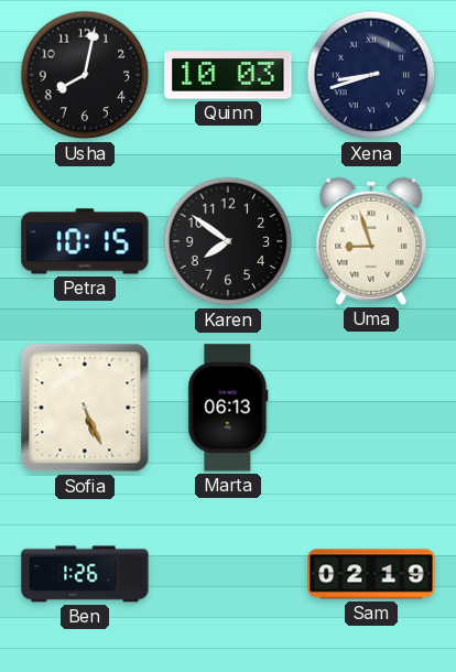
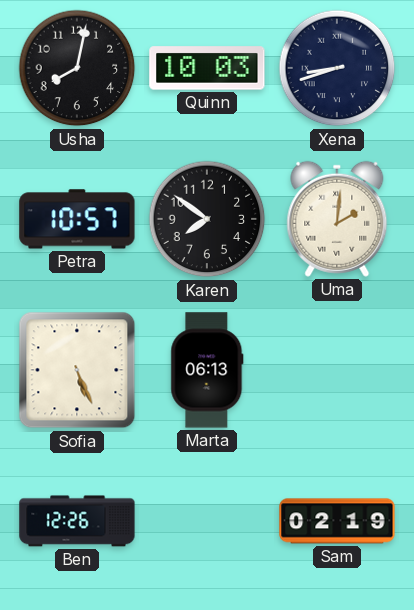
Petra: 10:15 -> 10:57
Uma: 8:57 -> 2:01
Ben: 1:26 -> 12:26
